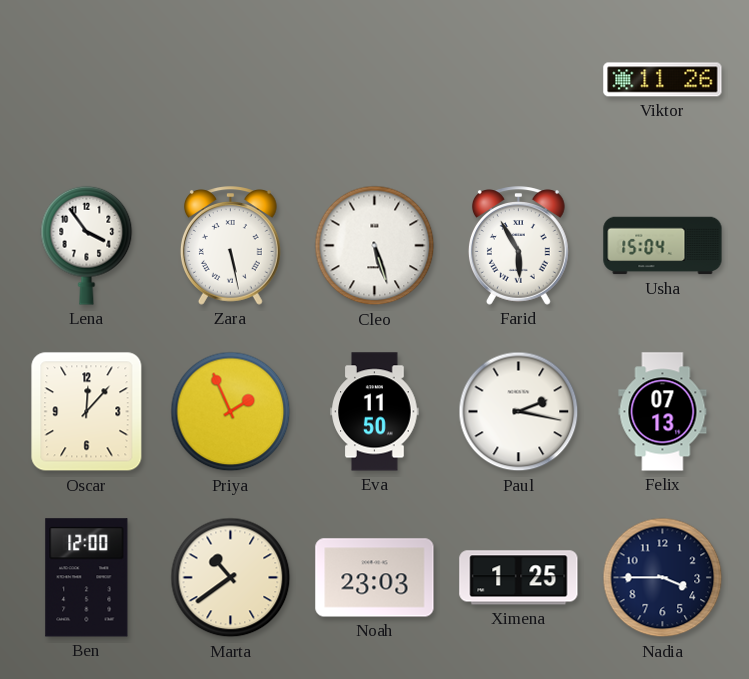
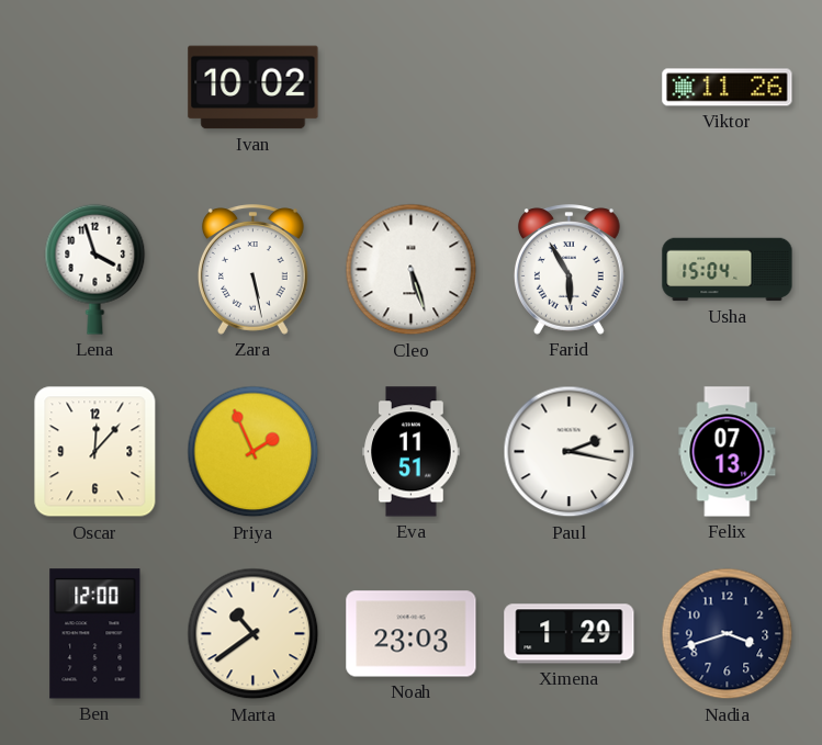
Ivan: none -> 10:02
Lena: 3:54 -> 3:57
Eva: 11:50 -> 11:51
Ximena: 1:25 -> 1:29
Nadia: 3:45 -> 3:42
